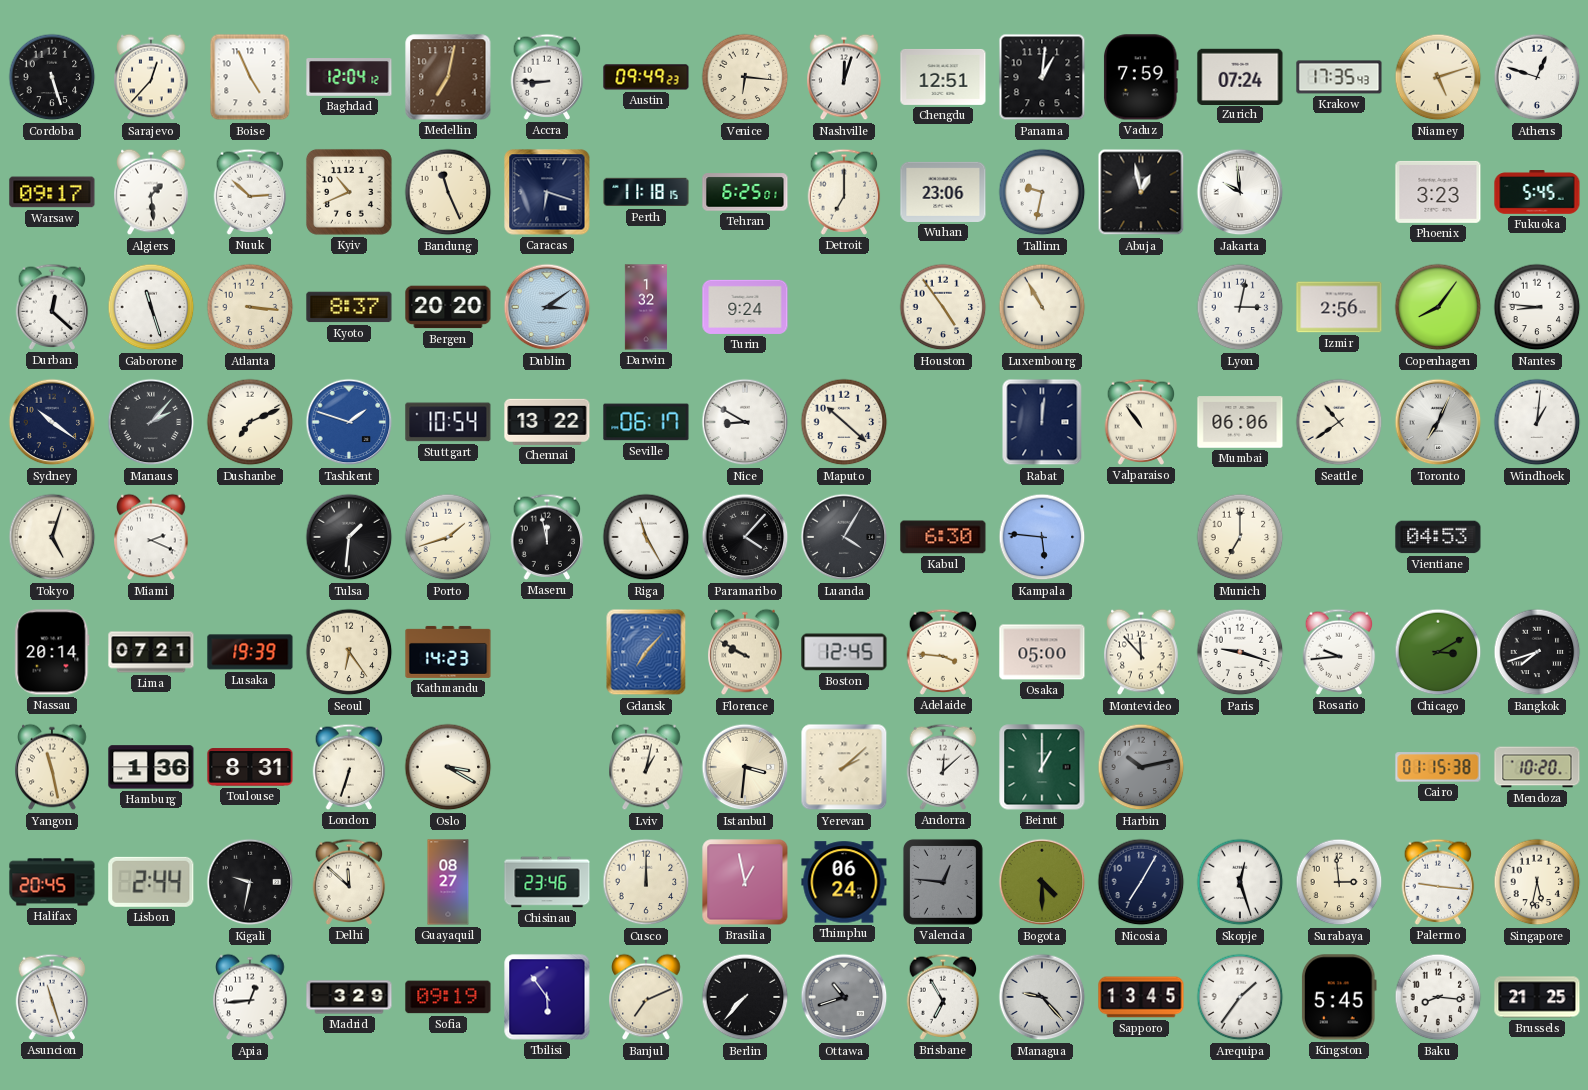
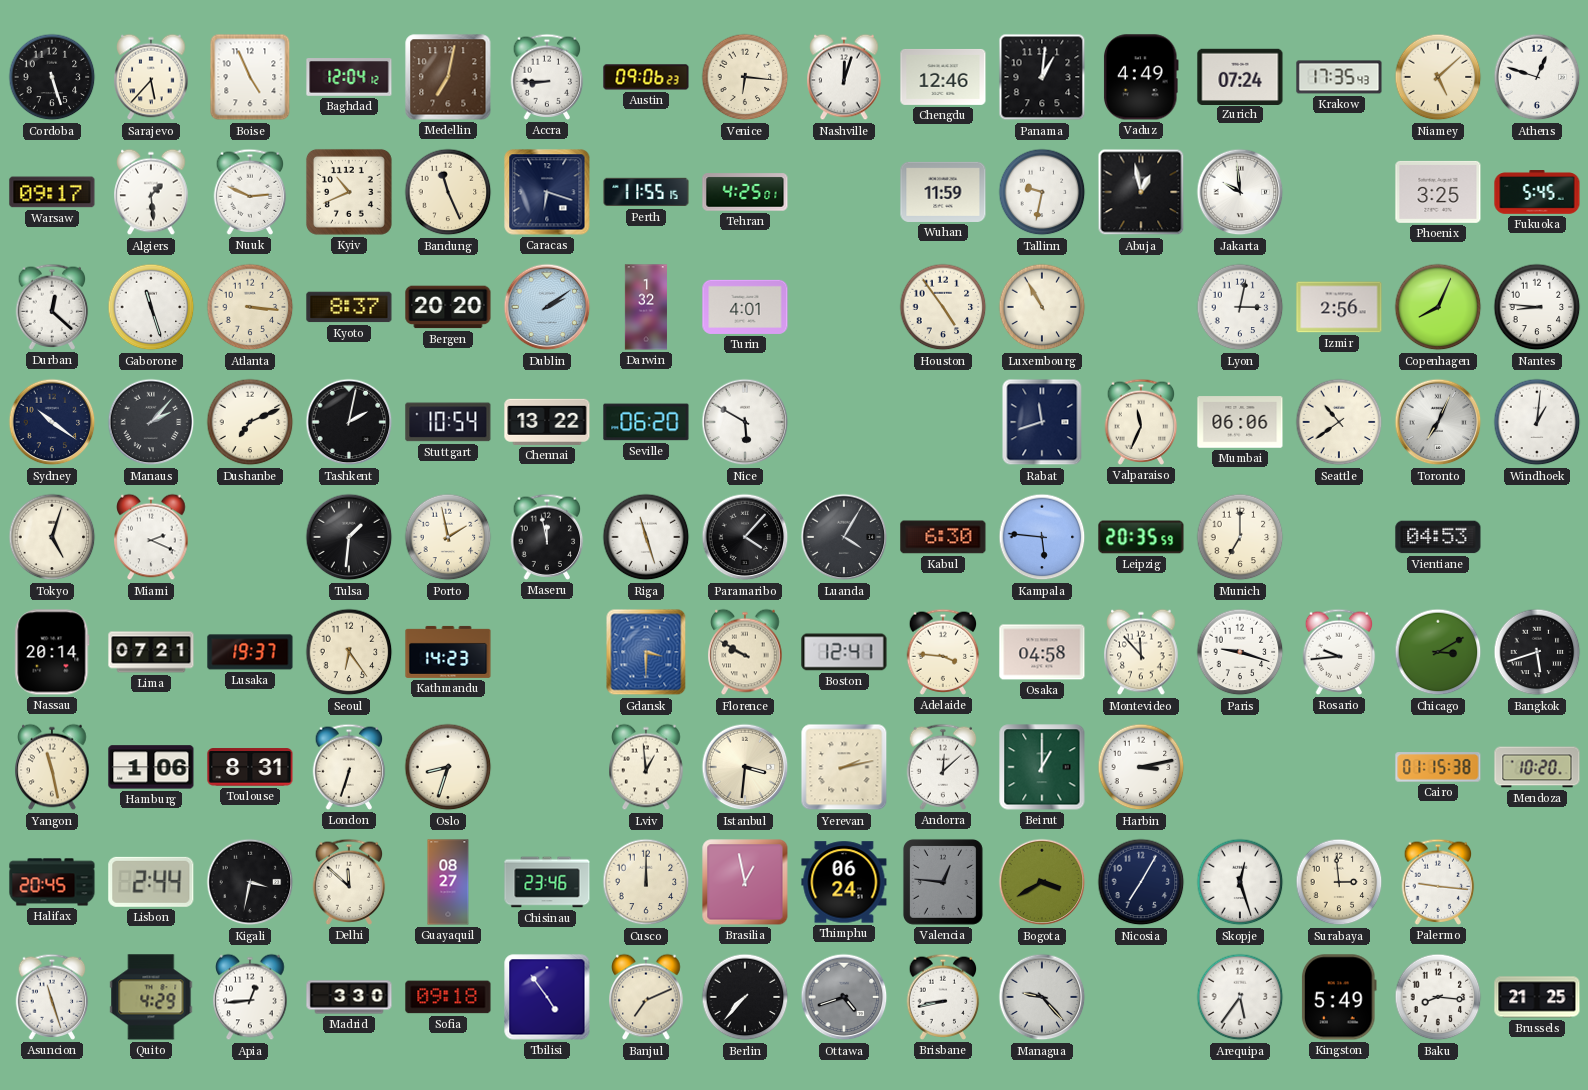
Sarajevo: 12:37 -> 5:37
Austin: 09:49 -> 09:06
Chengdu: 12:51 -> 12:46
Vaduz: 7:59 -> 4:49
Niamey: 5:12 -> 5:08
Nuuk: 2:52 -> 2:49
Perth: 11:18 -> 11:55
Tehran: 6:25 -> 4:25
Detroit: 7:00 -> none
Wuhan: 23:06 -> 11:59
Phoenix: 3:23 -> 3:25
Dublin: 3:09 -> 2:09
Turin: 9:24 -> 4:01
Copenhagen: 8:06 -> 8:04
Tashkent: 1:48 -> 2:02
Tashkent dial: blue -> black
Seville: 06:17 -> 06:20
Nice: 8:50 -> 5:50
Maputo: 10:22 -> none
Rabat: 12:01 -> 11:42
Valparaiso: 10:54 -> 11:34
Porto: 1:42 -> 1:58
Riga: 11:25 -> 11:27
Leipzig: none -> 20:35
Lusaka: 19:39 -> 19:37
Gdansk: 7:07 -> 3:30
Boston: 12:45 -> 12:41
Osaka: 05:00 -> 04:58
Bangkok: 7:42 -> 5:42
Hamburg: 1:36 -> 1:06
Oslo: 3:20 -> 8:33
Lviv: 1:02 -> 12:59
Yerevan: 2:08 -> 2:13
Harbin: 10:13 -> 3:13
Harbin dial: grey -> white
Kigali: 9:32 -> 3:32
Bogota: 4:30 -> 3:40
Singapore: 5:32 -> none
Quito: none -> 4:29
Madrid: 3:29 -> 3:30
Sofia: 09:19 -> 09:18
Tbilisi: 5:54 -> 4:54
Ottawa: 10:42 -> 4:42
Brisbane: 6:55 -> 8:43
Sapporo: 13:45 -> none
Arequipa: 1:36 -> 5:36
Kingston: 5:45 -> 5:49
